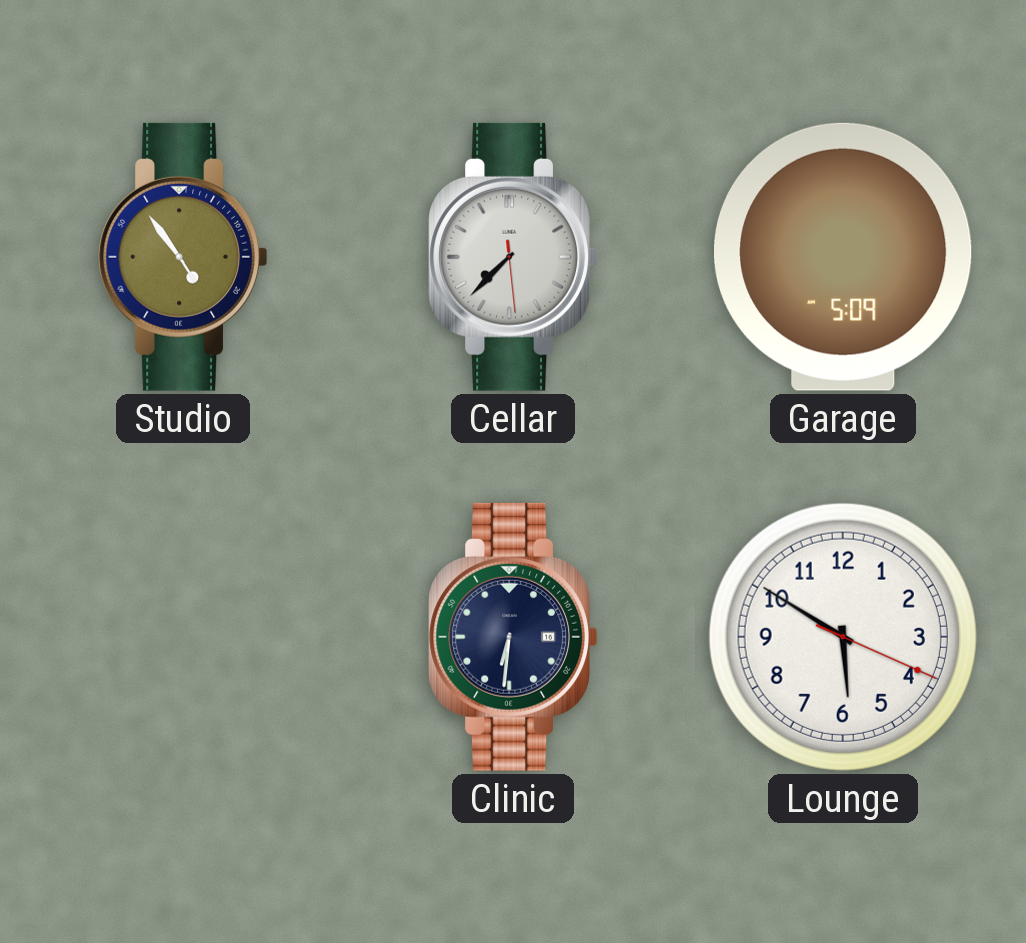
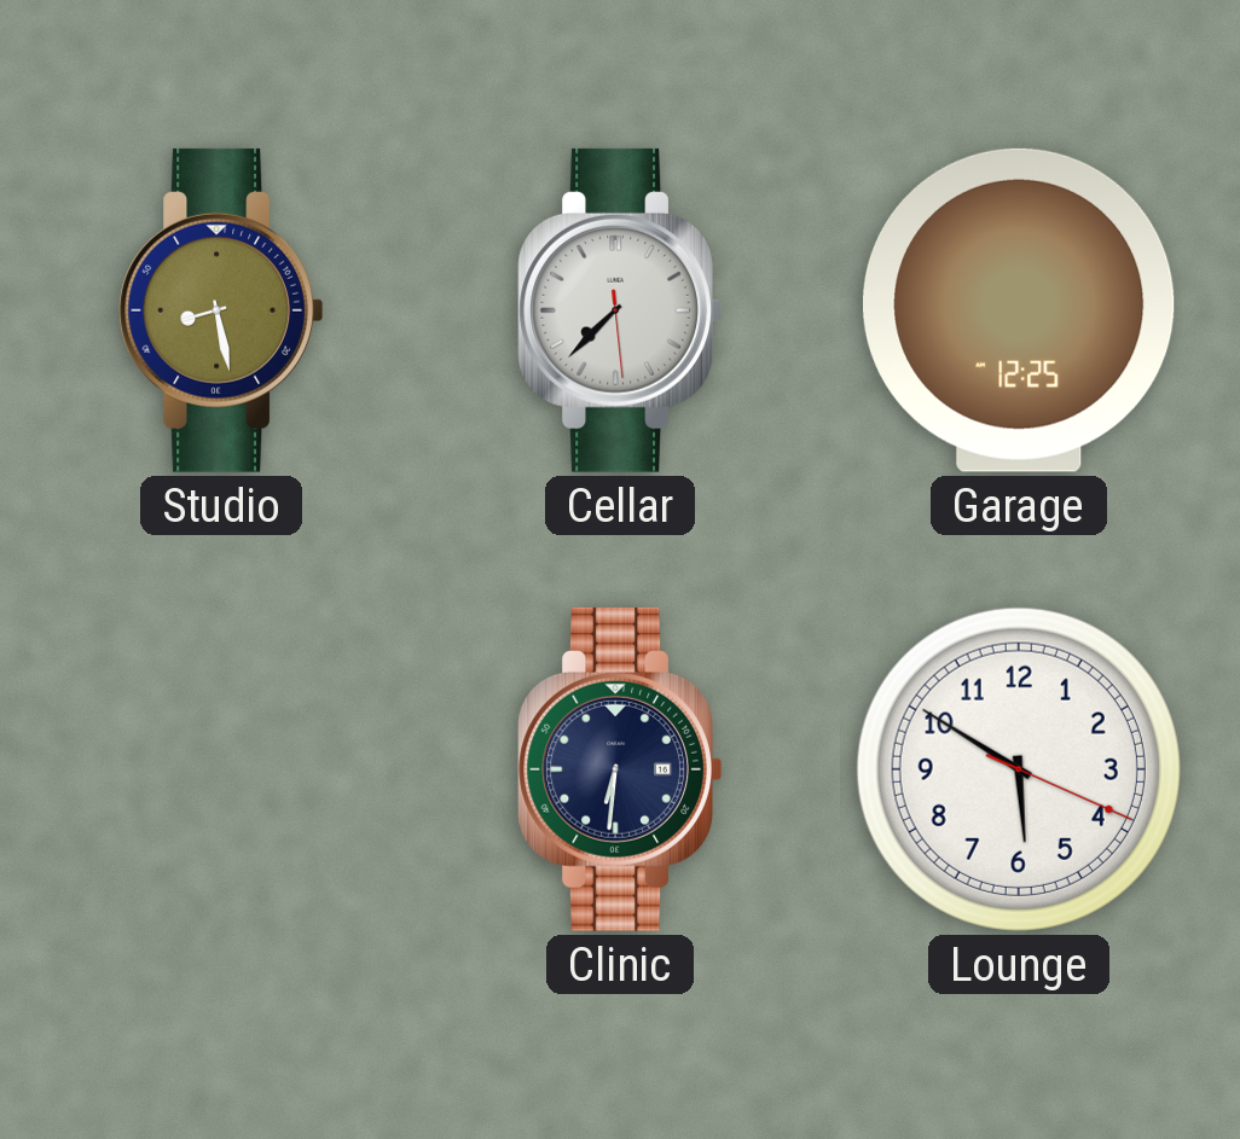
Studio: 4:54 -> 8:28
Garage: 5:09 -> 12:25
